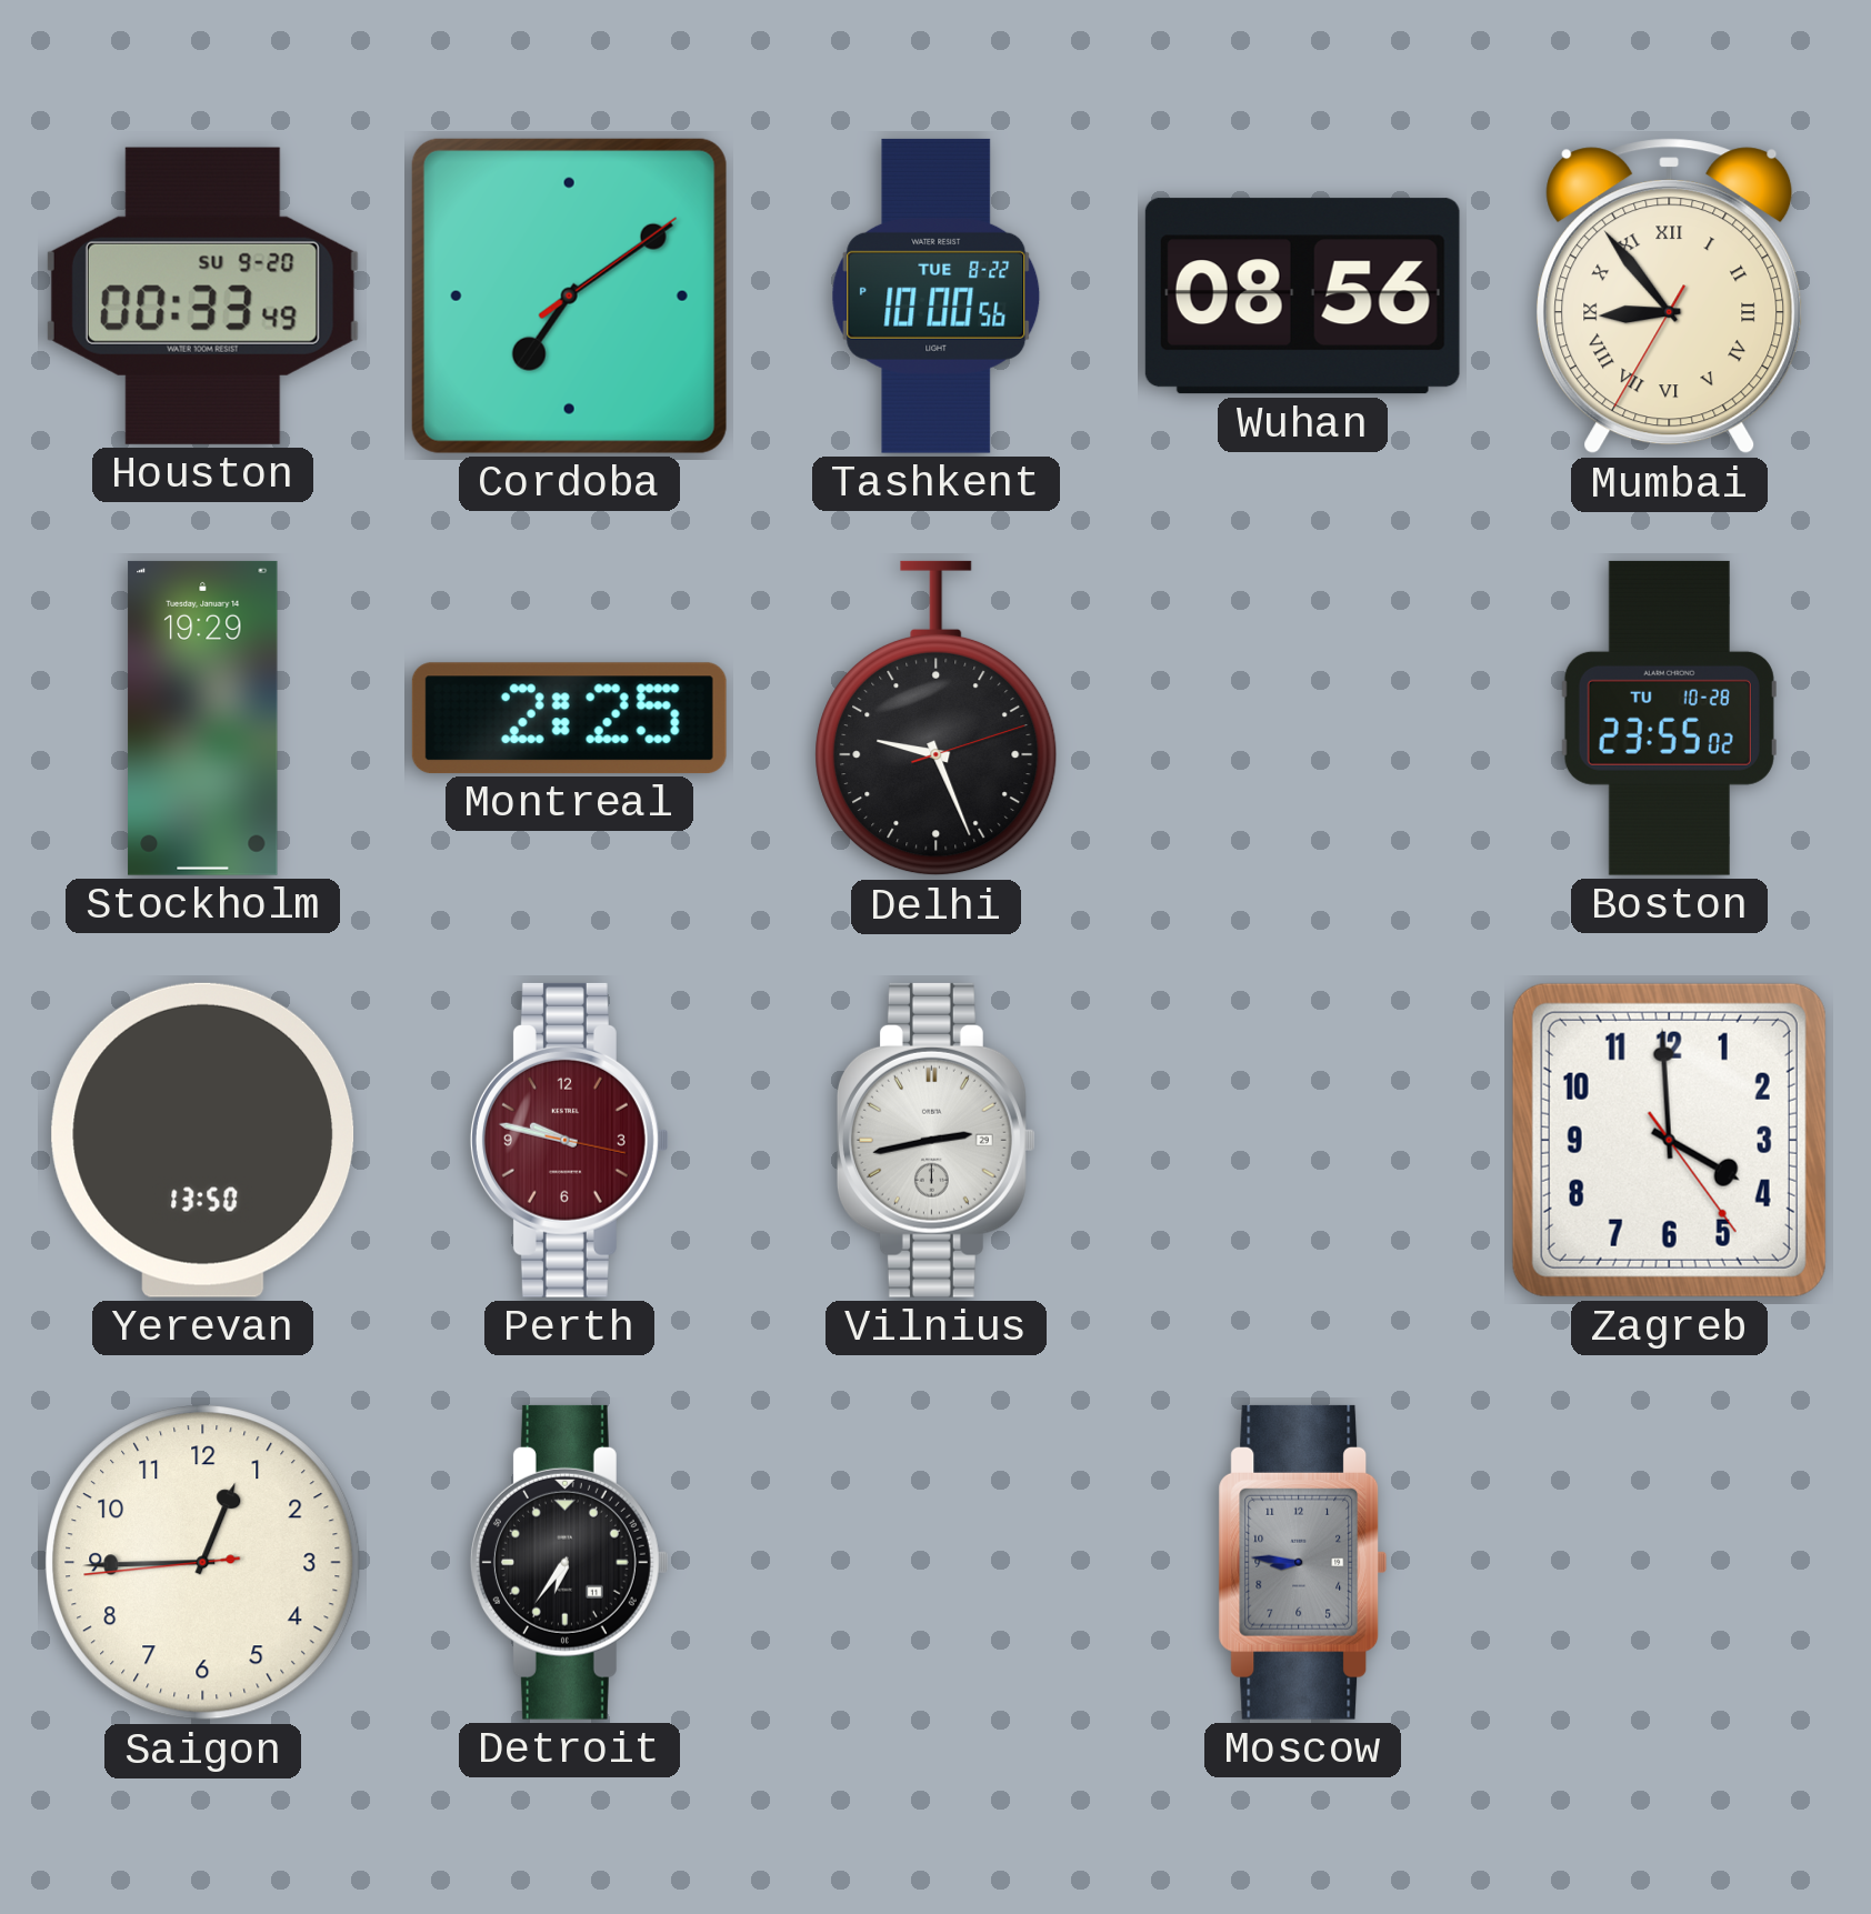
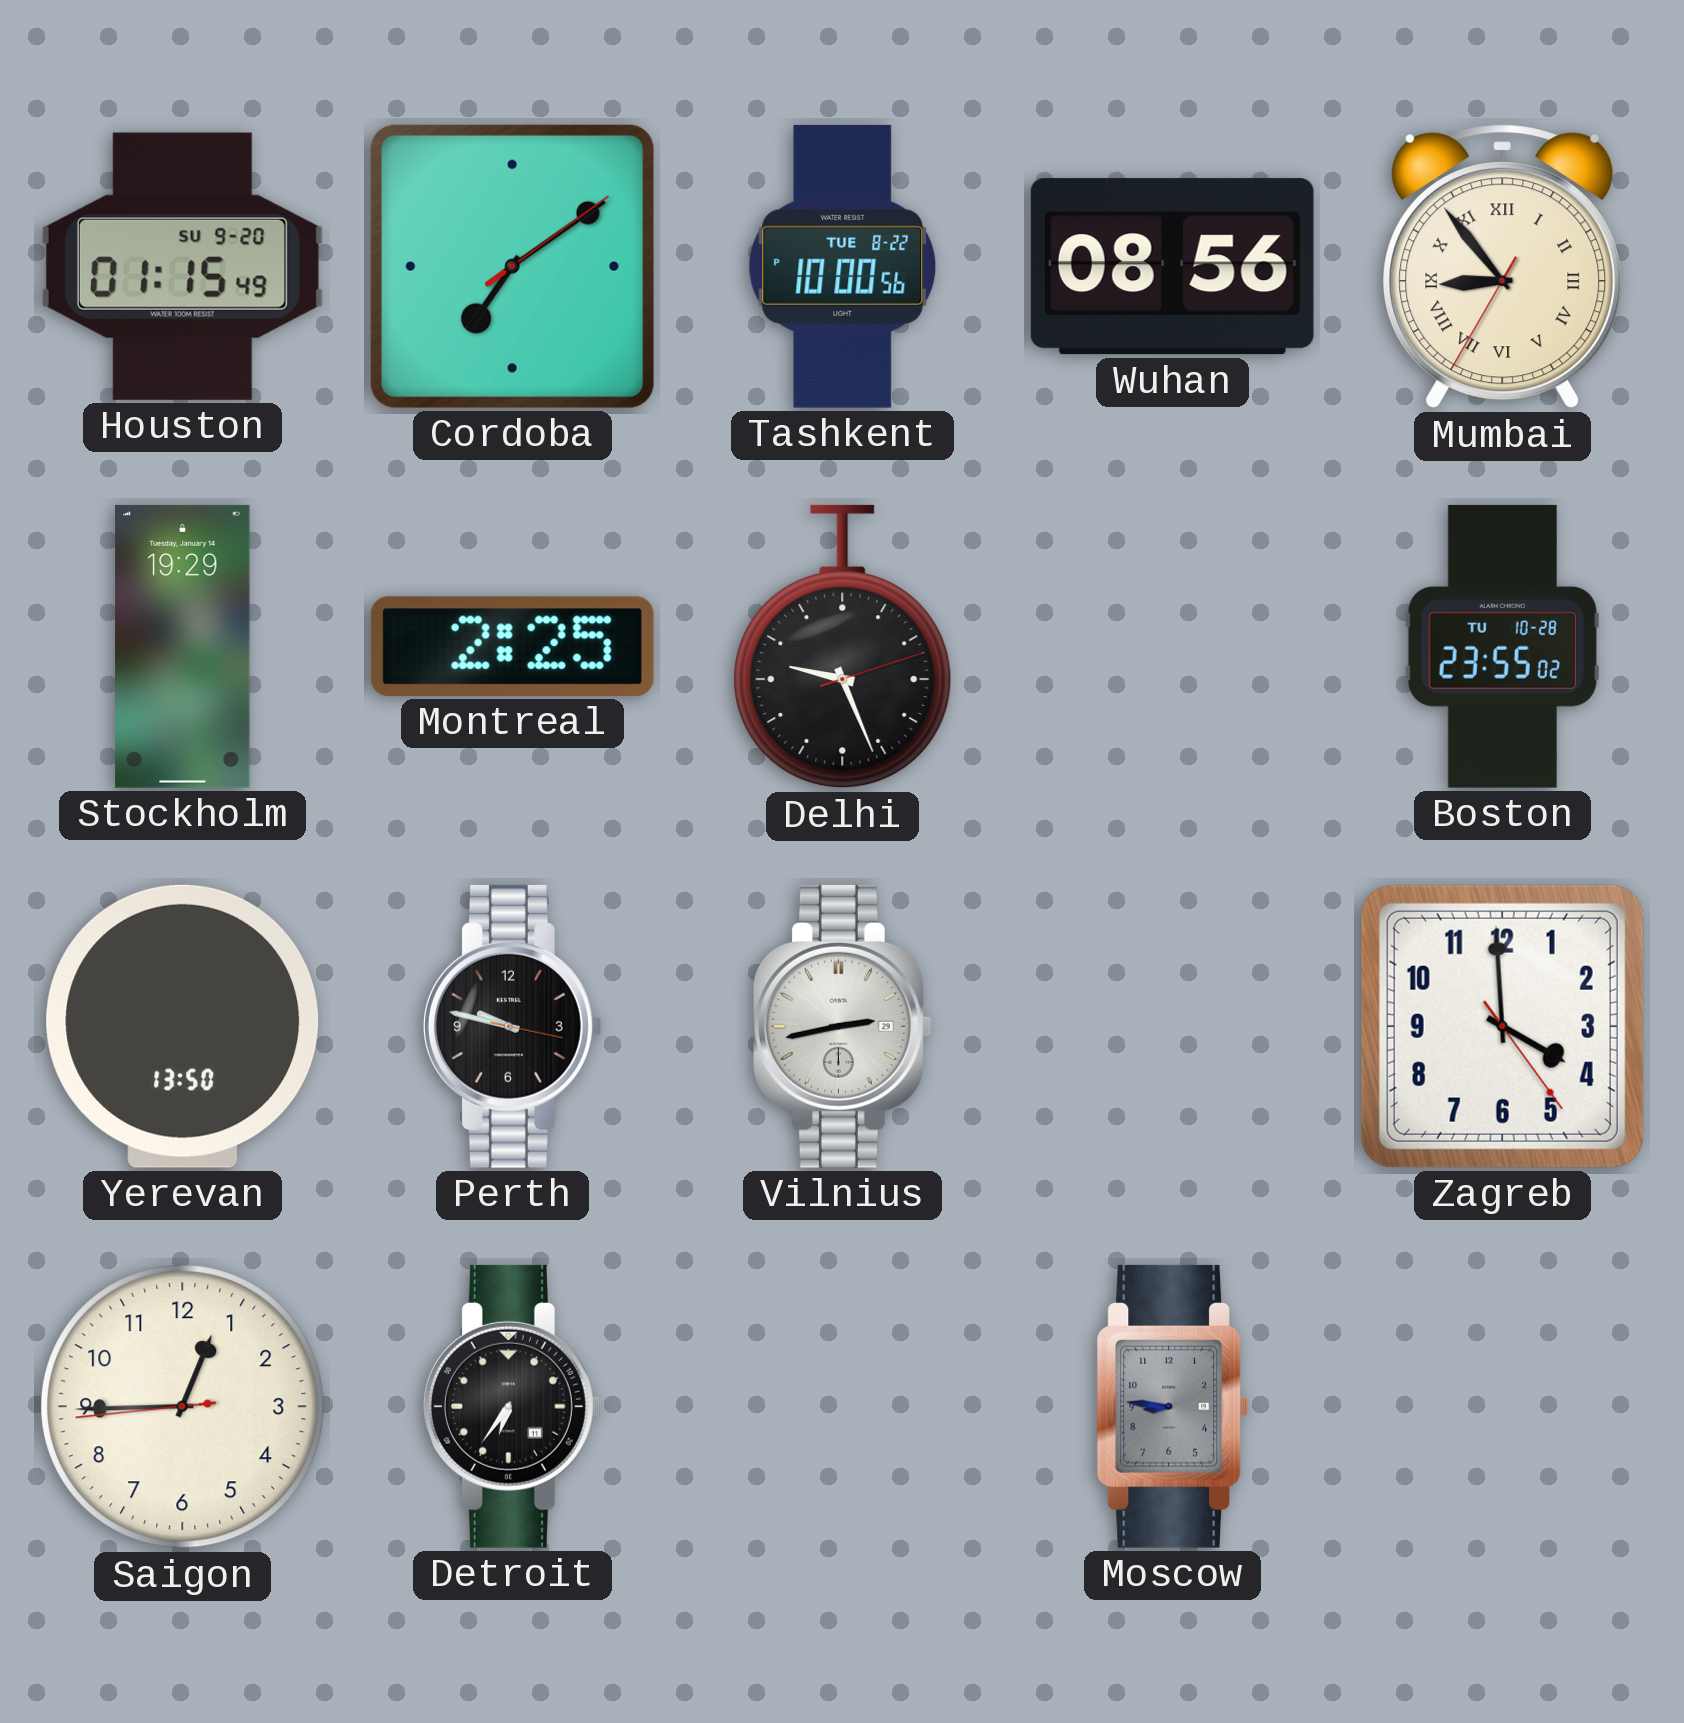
Houston: 00:33 -> 01:15
Perth dial: burgundy -> black
